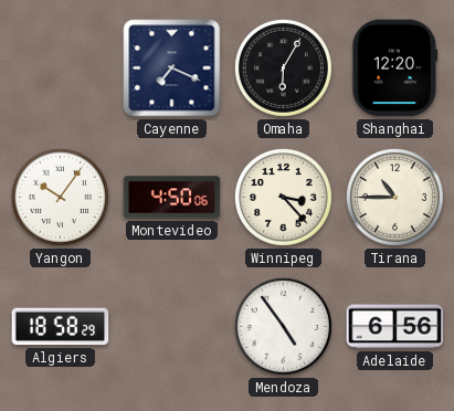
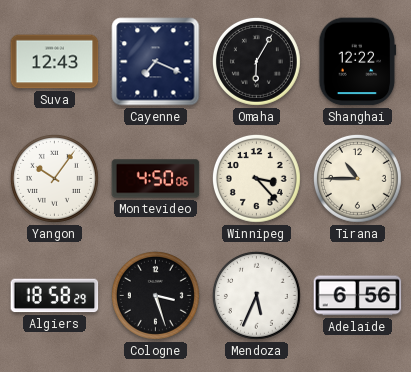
Suva: none -> 12:43
Shanghai: 12:20 -> 12:22
Cologne: none -> 3:27
Mendoza: 4:54 -> 5:34
